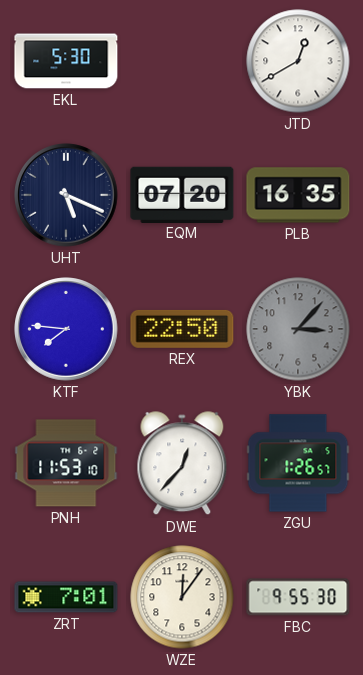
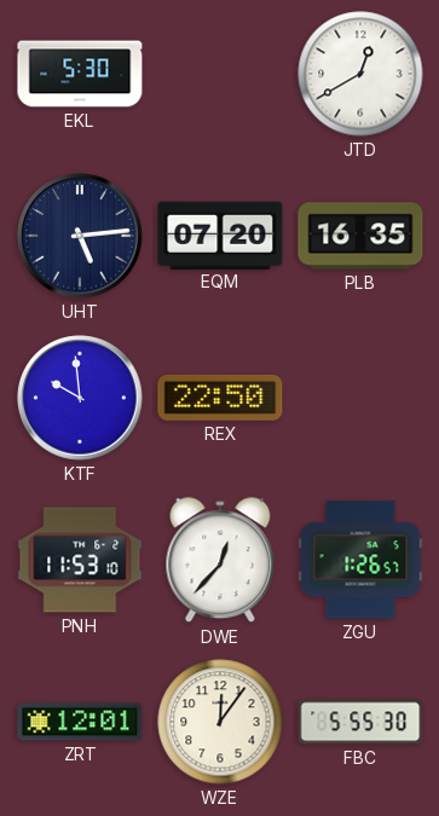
UHT: 5:19 -> 5:14
KTF: 7:46 -> 9:59
YBK: 3:07 -> none
ZRT: 7:01 -> 12:01
FBC: 9:55 -> 5:55
